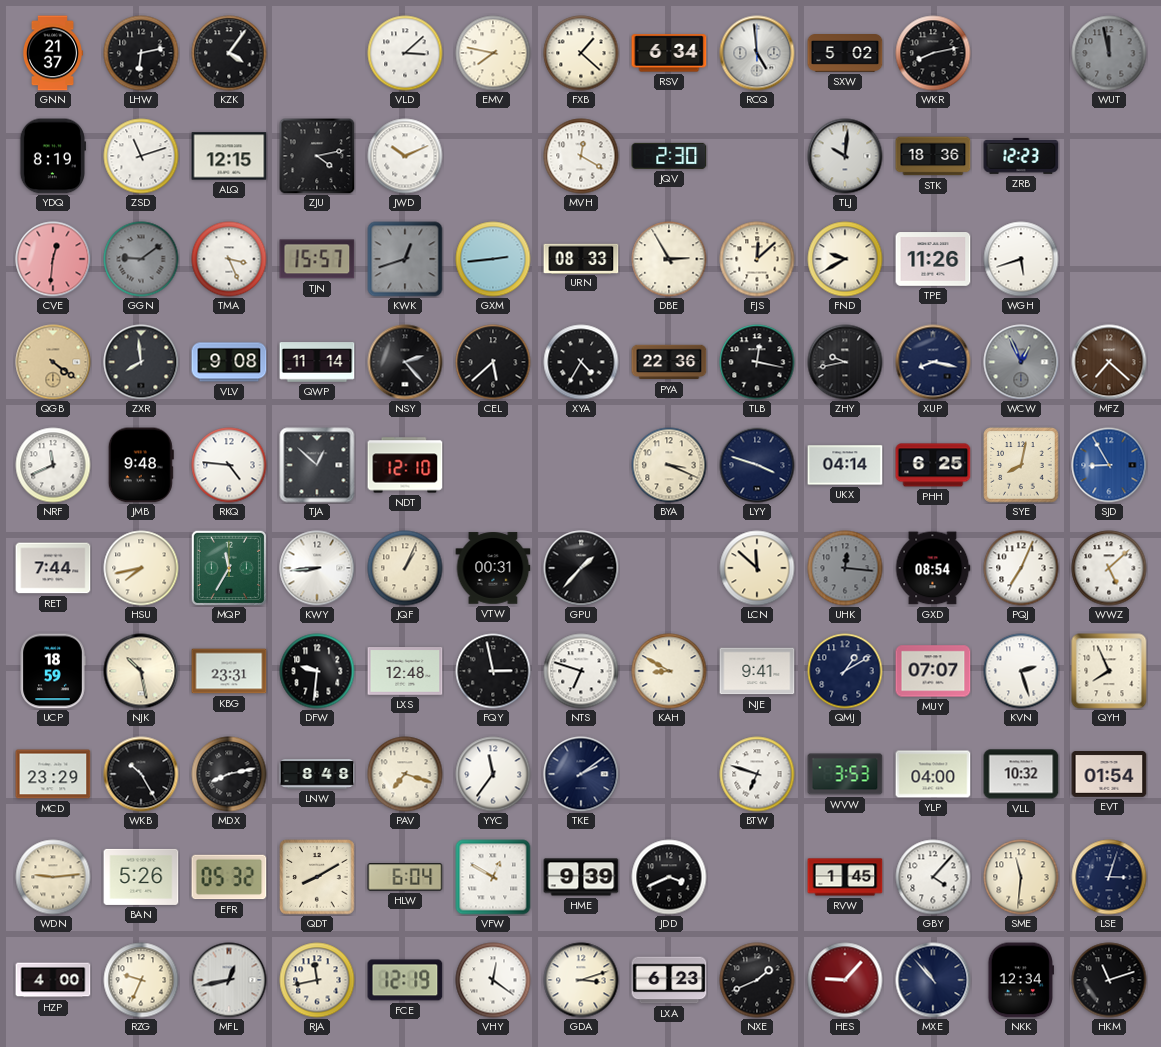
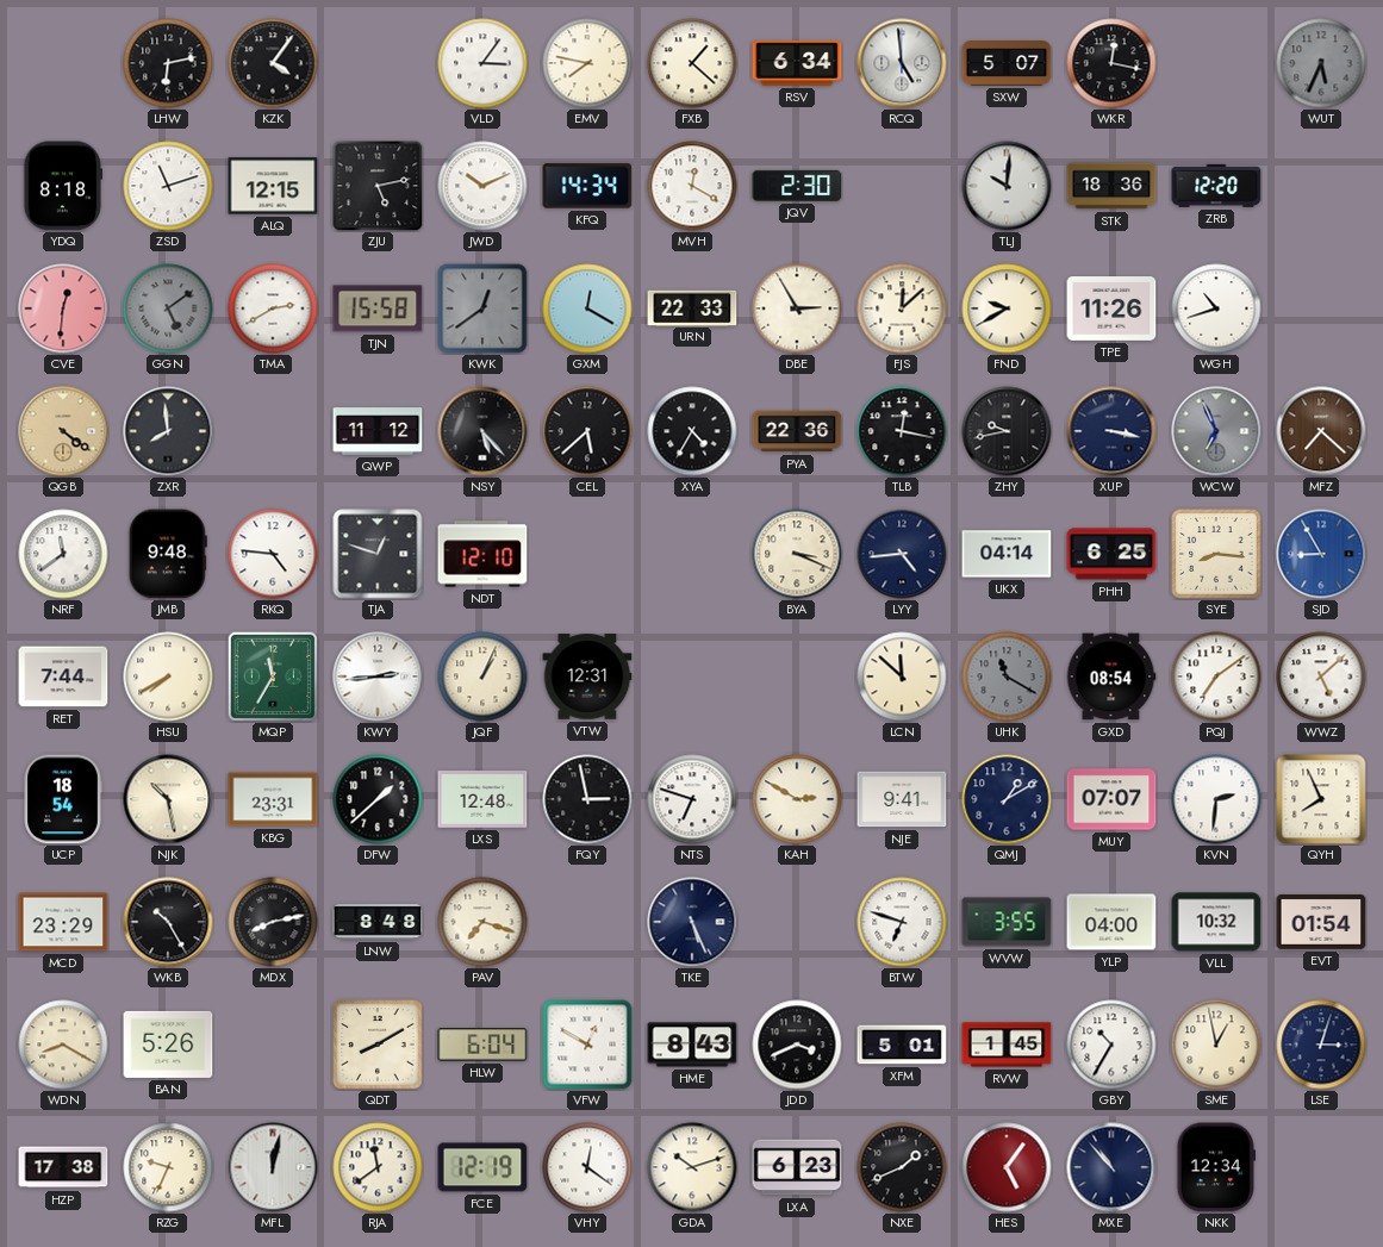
GNN: 21:37 -> none
VLD: 3:08 -> 3:06
SXW: 5:02 -> 5:07
WKR: 8:13 -> 12:17
WUT: 11:58 -> 5:34
YDQ: 8:19 -> 8:18
ZJU: 4:13 -> 5:13
KFQ: none -> 14:34
ZRB: 12:23 -> 12:20
GGN: 9:09 -> 5:09
TMA: 3:26 -> 2:40
TJN: 15:57 -> 15:58
KWK: 12:42 -> 12:39
GXM: 2:44 -> 12:20
URN: 08:33 -> 22:33
WGH: 5:42 -> 10:42
VLV: 9:08 -> none
QWP: 11:14 -> 11:12
NSY: 2:23 -> 5:23
XUP: 8:17 -> 3:17
WCW: 12:56 -> 6:56
NRF: 11:41 -> 11:39
TJA: 12:52 -> 12:48
LYY: 3:48 -> 4:44
SYE: 8:02 -> 8:16
HSU: 7:43 -> 7:40
KWY: 8:44 -> 2:44
VTW: 00:31 -> 12:31
GPU: 1:37 -> none
UHK: 12:16 -> 11:20
PQJ: 7:04 -> 7:09
UCP: 18:59 -> 18:54
DFW: 9:31 -> 1:38
KAH: 8:50 -> 2:50
KVN: 2:27 -> 2:31
YYC: 11:36 -> none
TKE: 2:09 -> 5:26
WVW: 3:53 -> 3:55
WDN: 9:14 -> 8:20
EFR: 05:32 -> none
HME: 9:39 -> 8:43
XFM: none -> 5:01
GBY: 4:07 -> 10:35
SME: 11:31 -> 12:58
HZP: 4:00 -> 17:38
MFL: 12:43 -> 12:02
RJA: 11:43 -> 11:39
GDA: 3:12 -> 10:12
HES: 9:07 -> 5:06
HKM: 11:12 -> none
